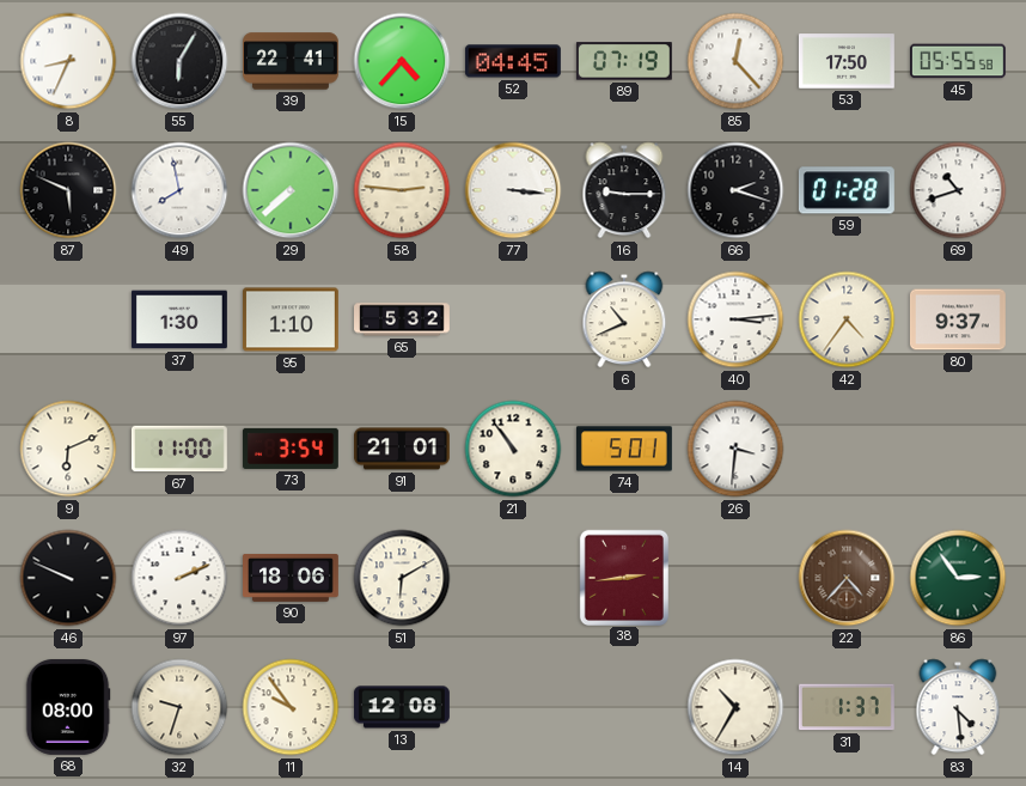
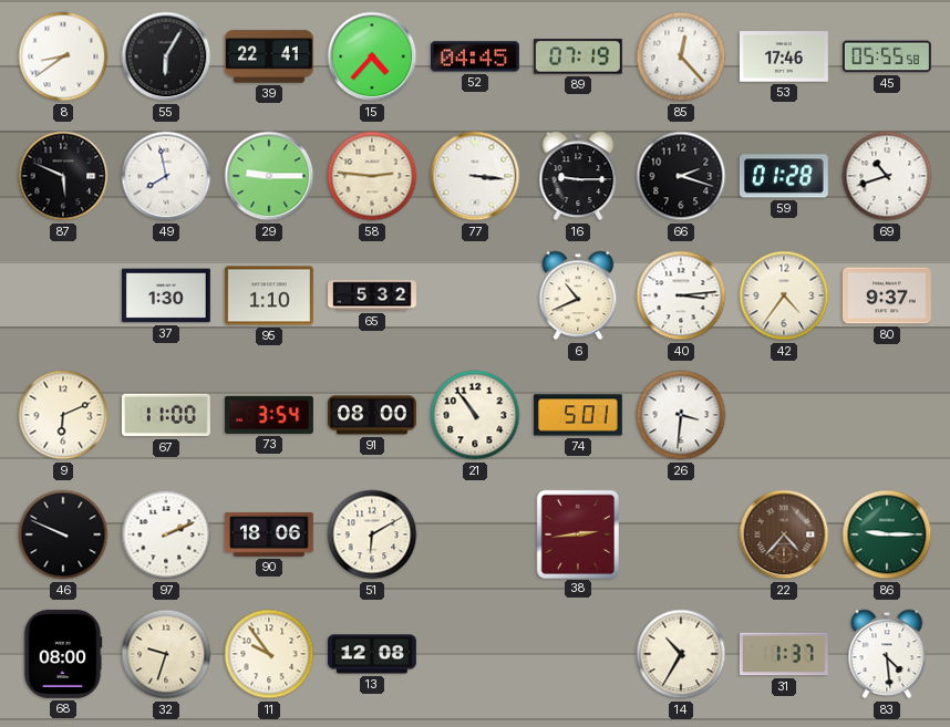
8: 8:34 -> 8:39
53: 17:50 -> 17:46
29: 7:38 -> 9:15
91: 21:01 -> 08:00
86: 2:54 -> 9:15
